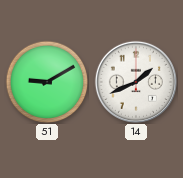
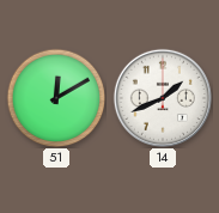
51: 9:10 -> 12:10
